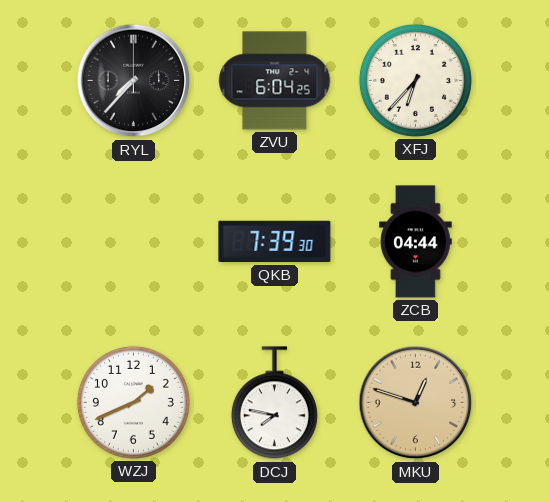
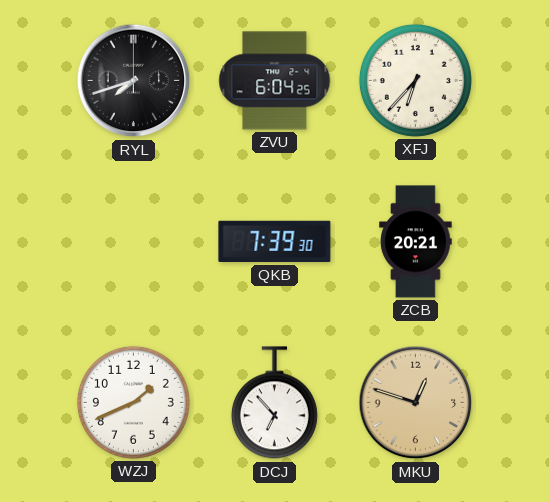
RYL: 7:37 -> 7:42
ZCB: 04:44 -> 20:21
DCJ: 7:47 -> 6:53
